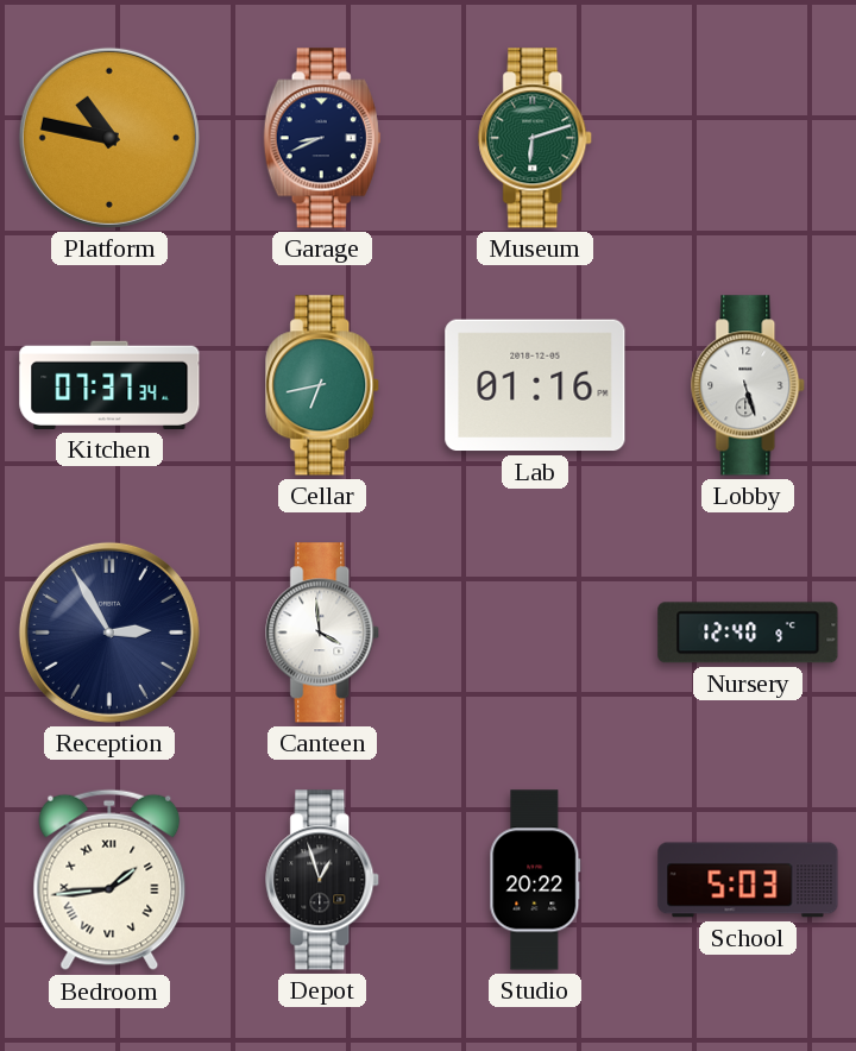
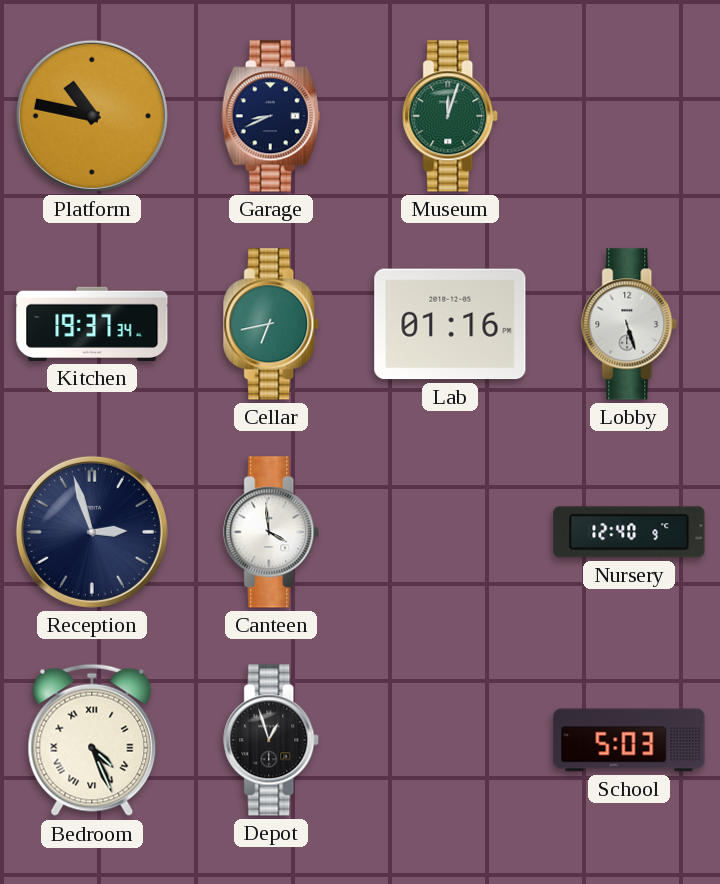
Museum: 6:12 -> 12:03
Kitchen: 07:37 -> 19:37
Reception: 2:55 -> 2:57
Bedroom: 1:44 -> 4:26
Studio: 20:22 -> none
